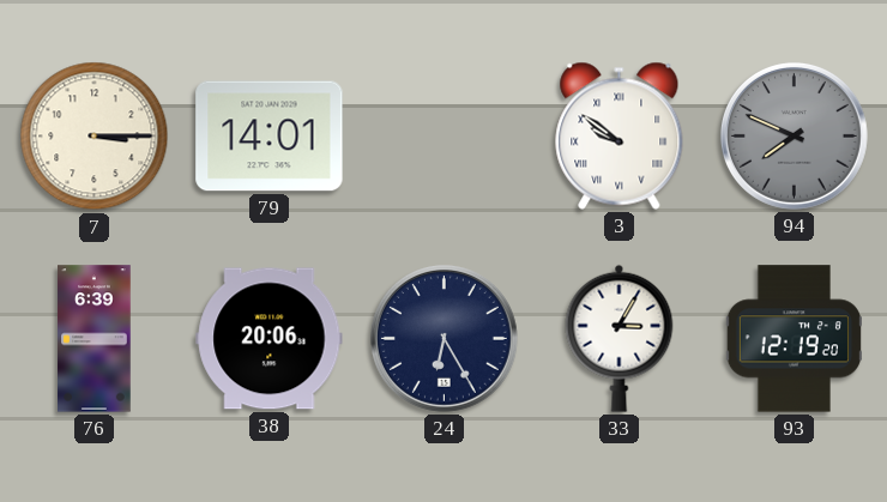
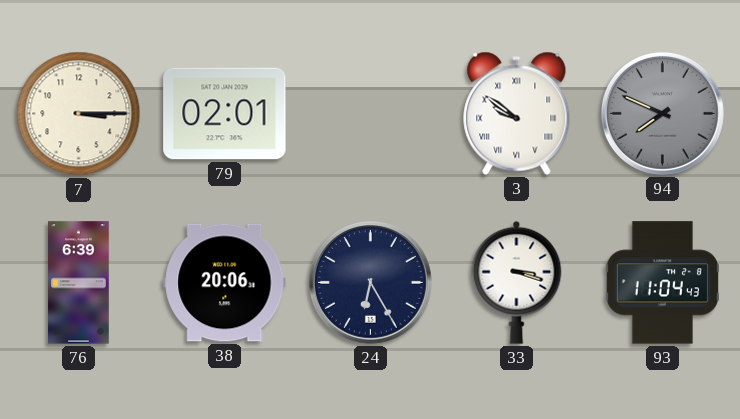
79: 14:01 -> 02:01
33: 3:05 -> 3:18
93: 12:19 -> 11:04
